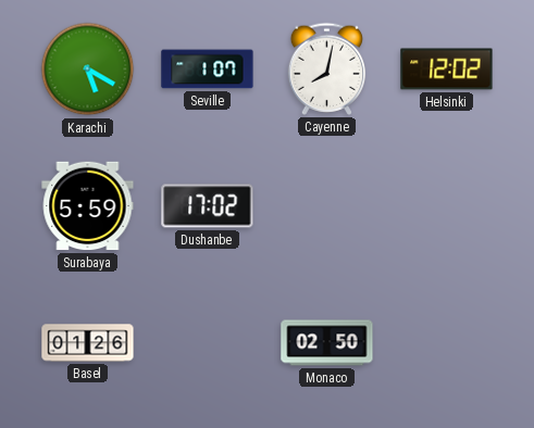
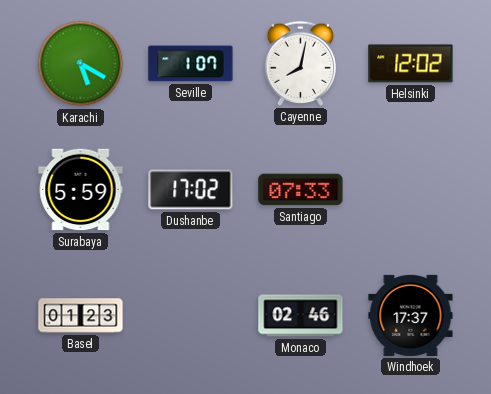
Santiago: none -> 07:33
Basel: 01:26 -> 01:23
Monaco: 02:50 -> 02:46
Windhoek: none -> 17:37
